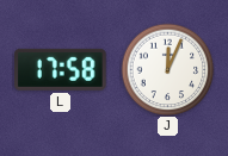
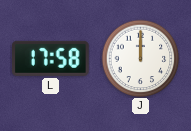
J: 12:04 -> 12:00
